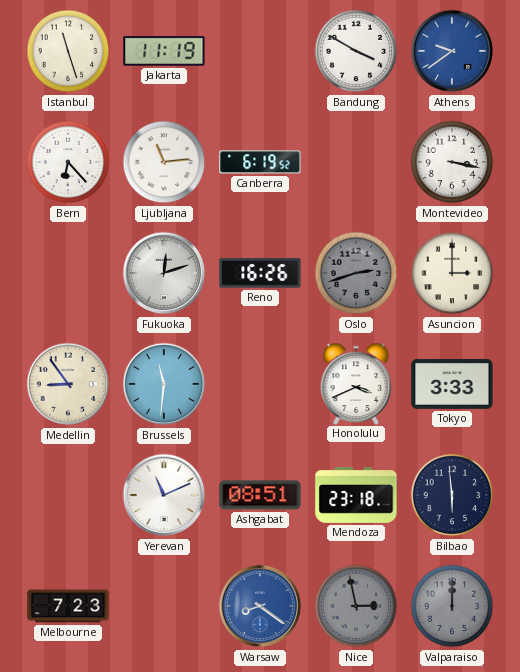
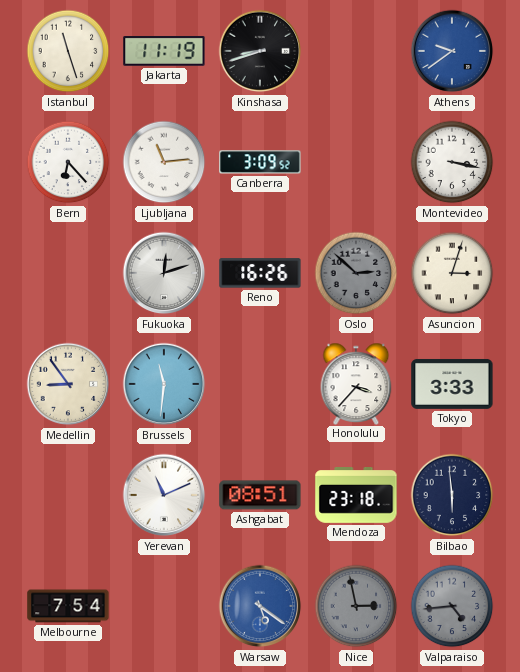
Kinshasa: none -> 8:42
Bandung: 3:50 -> none
Canberra: 6:19 -> 3:09
Oslo: 2:42 -> 2:52
Asuncion: 3:00 -> 3:03
Honolulu: 3:41 -> 3:37
Melbourne: 7:23 -> 7:54
Warsaw: 8:21 -> 5:21
Valparaiso: 12:00 -> 4:44
